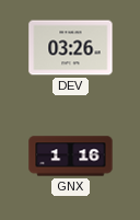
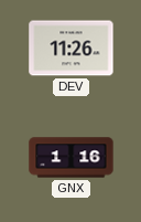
DEV: 03:26 -> 11:26
